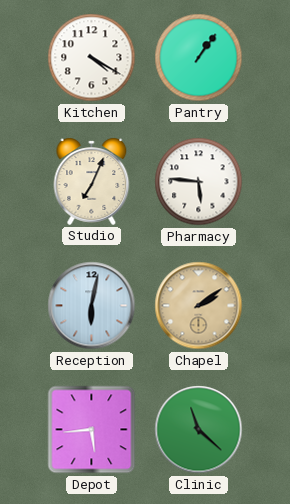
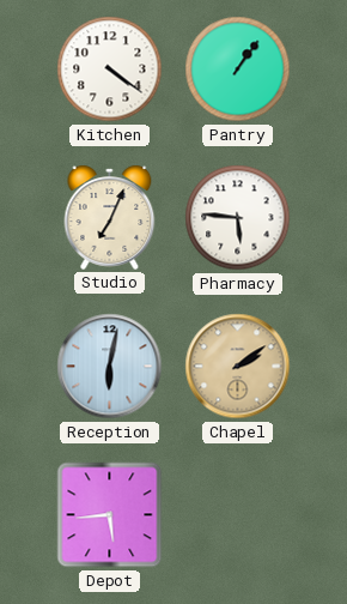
Kitchen: 4:20 -> 4:21
Clinic: 11:22 -> none
